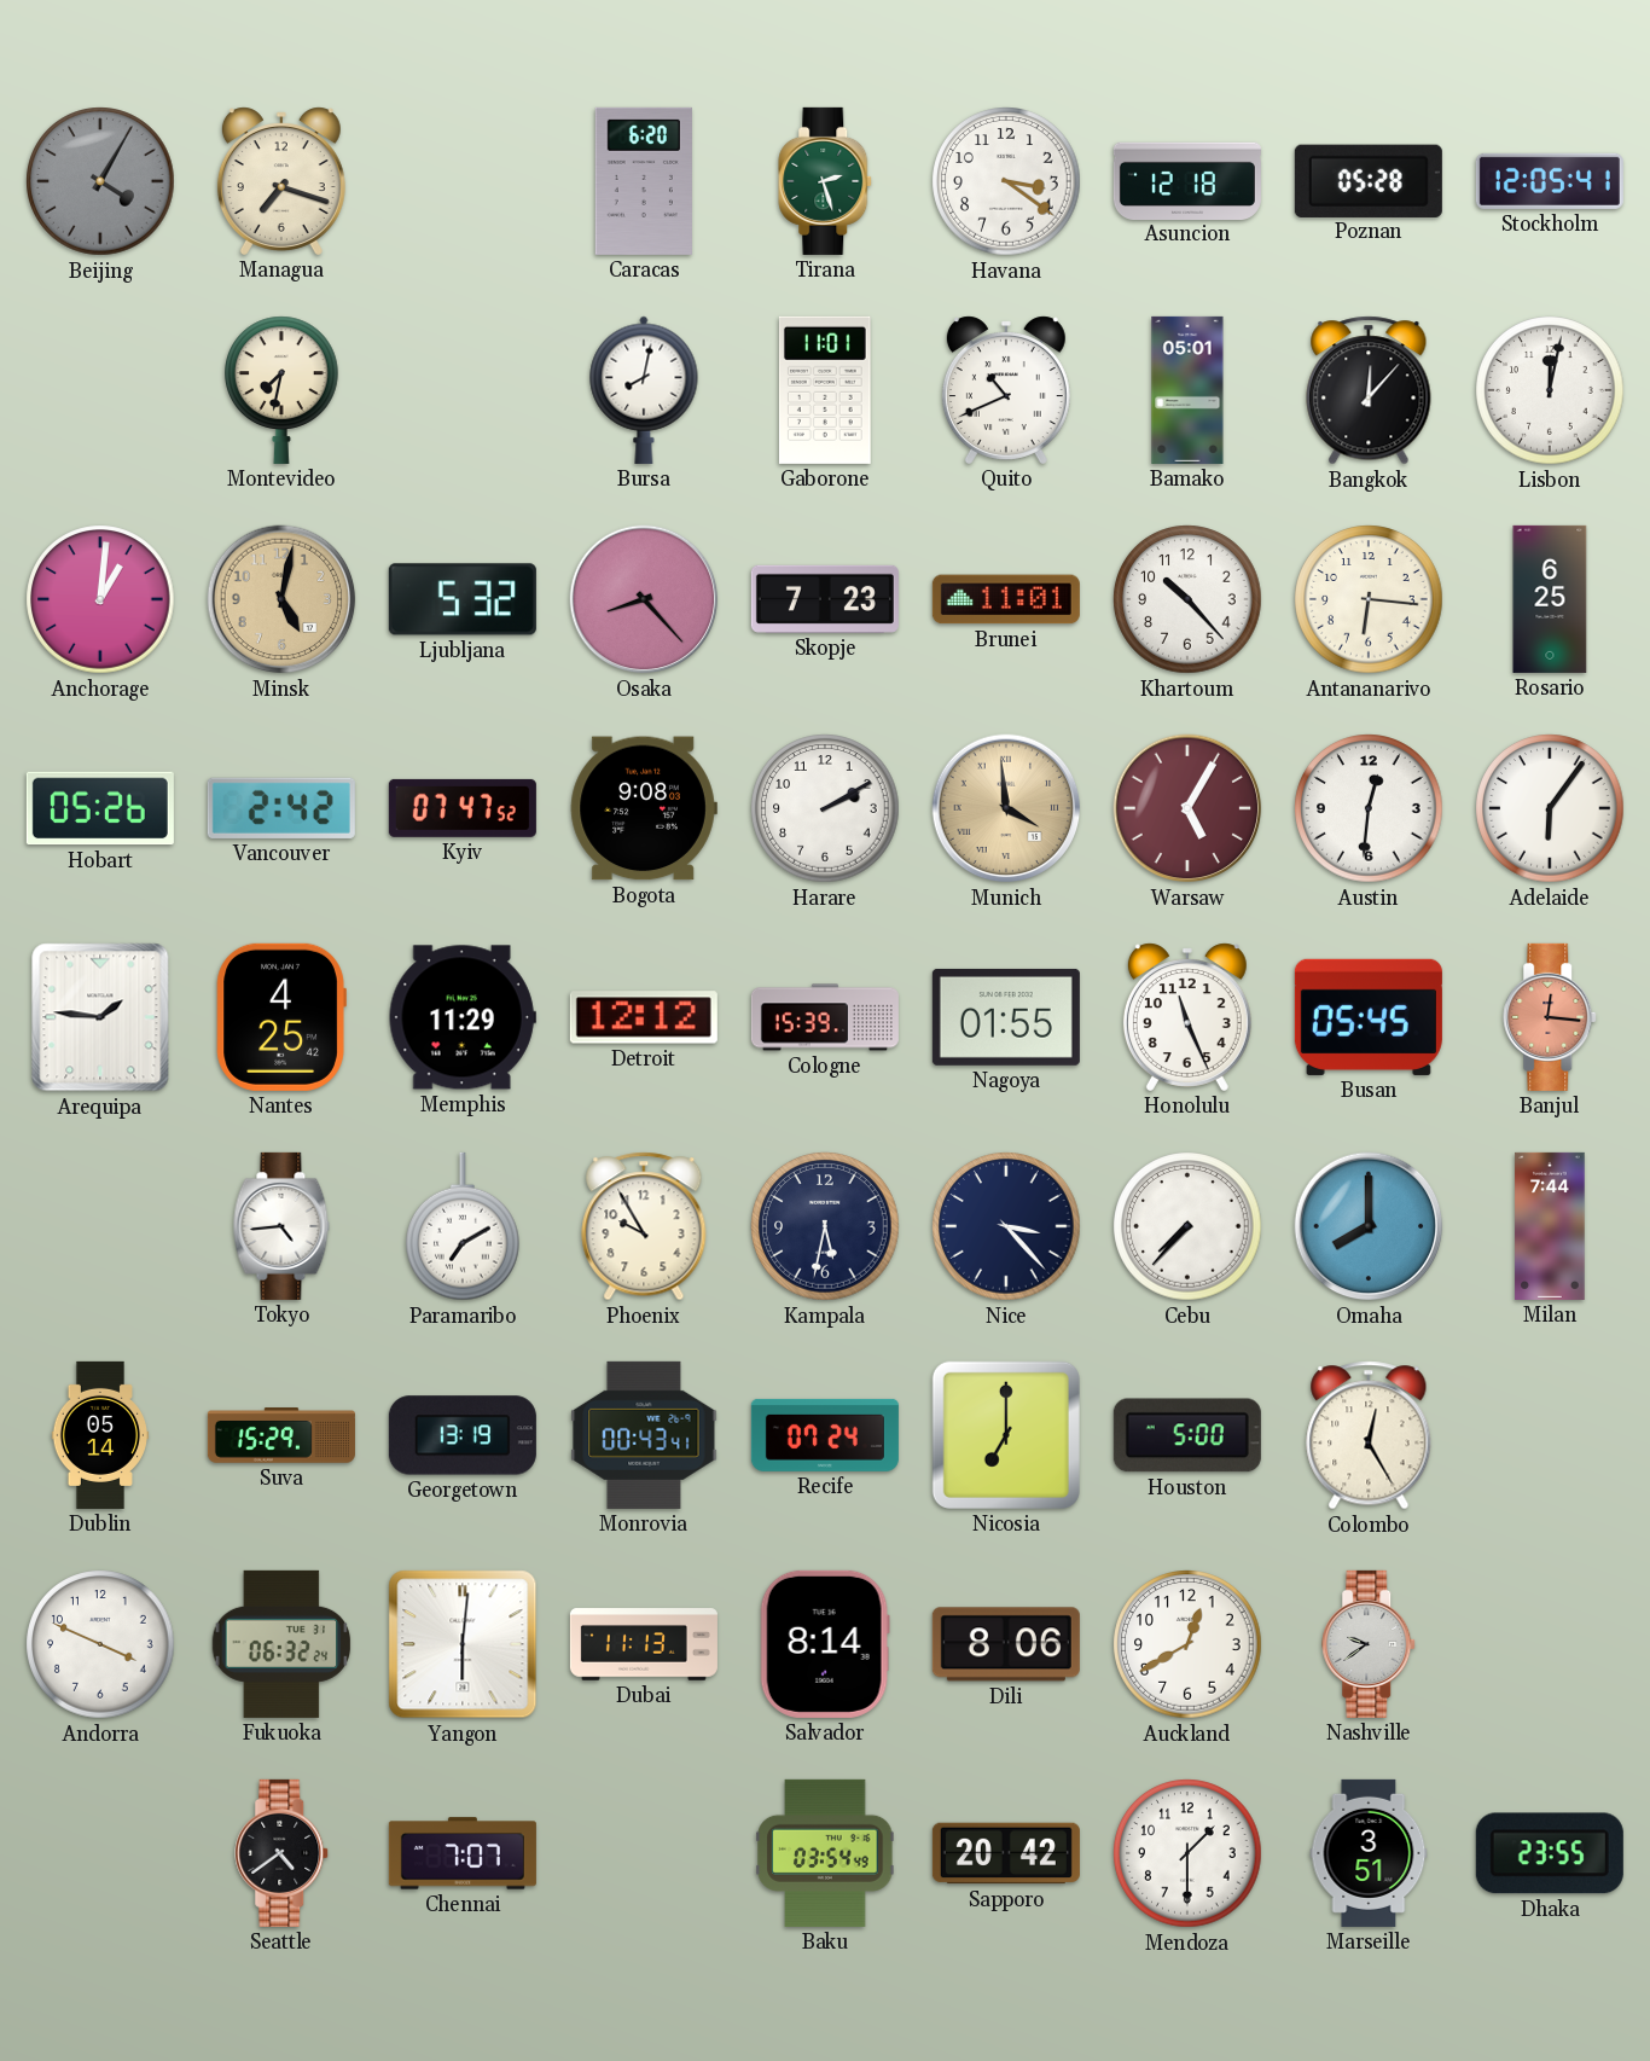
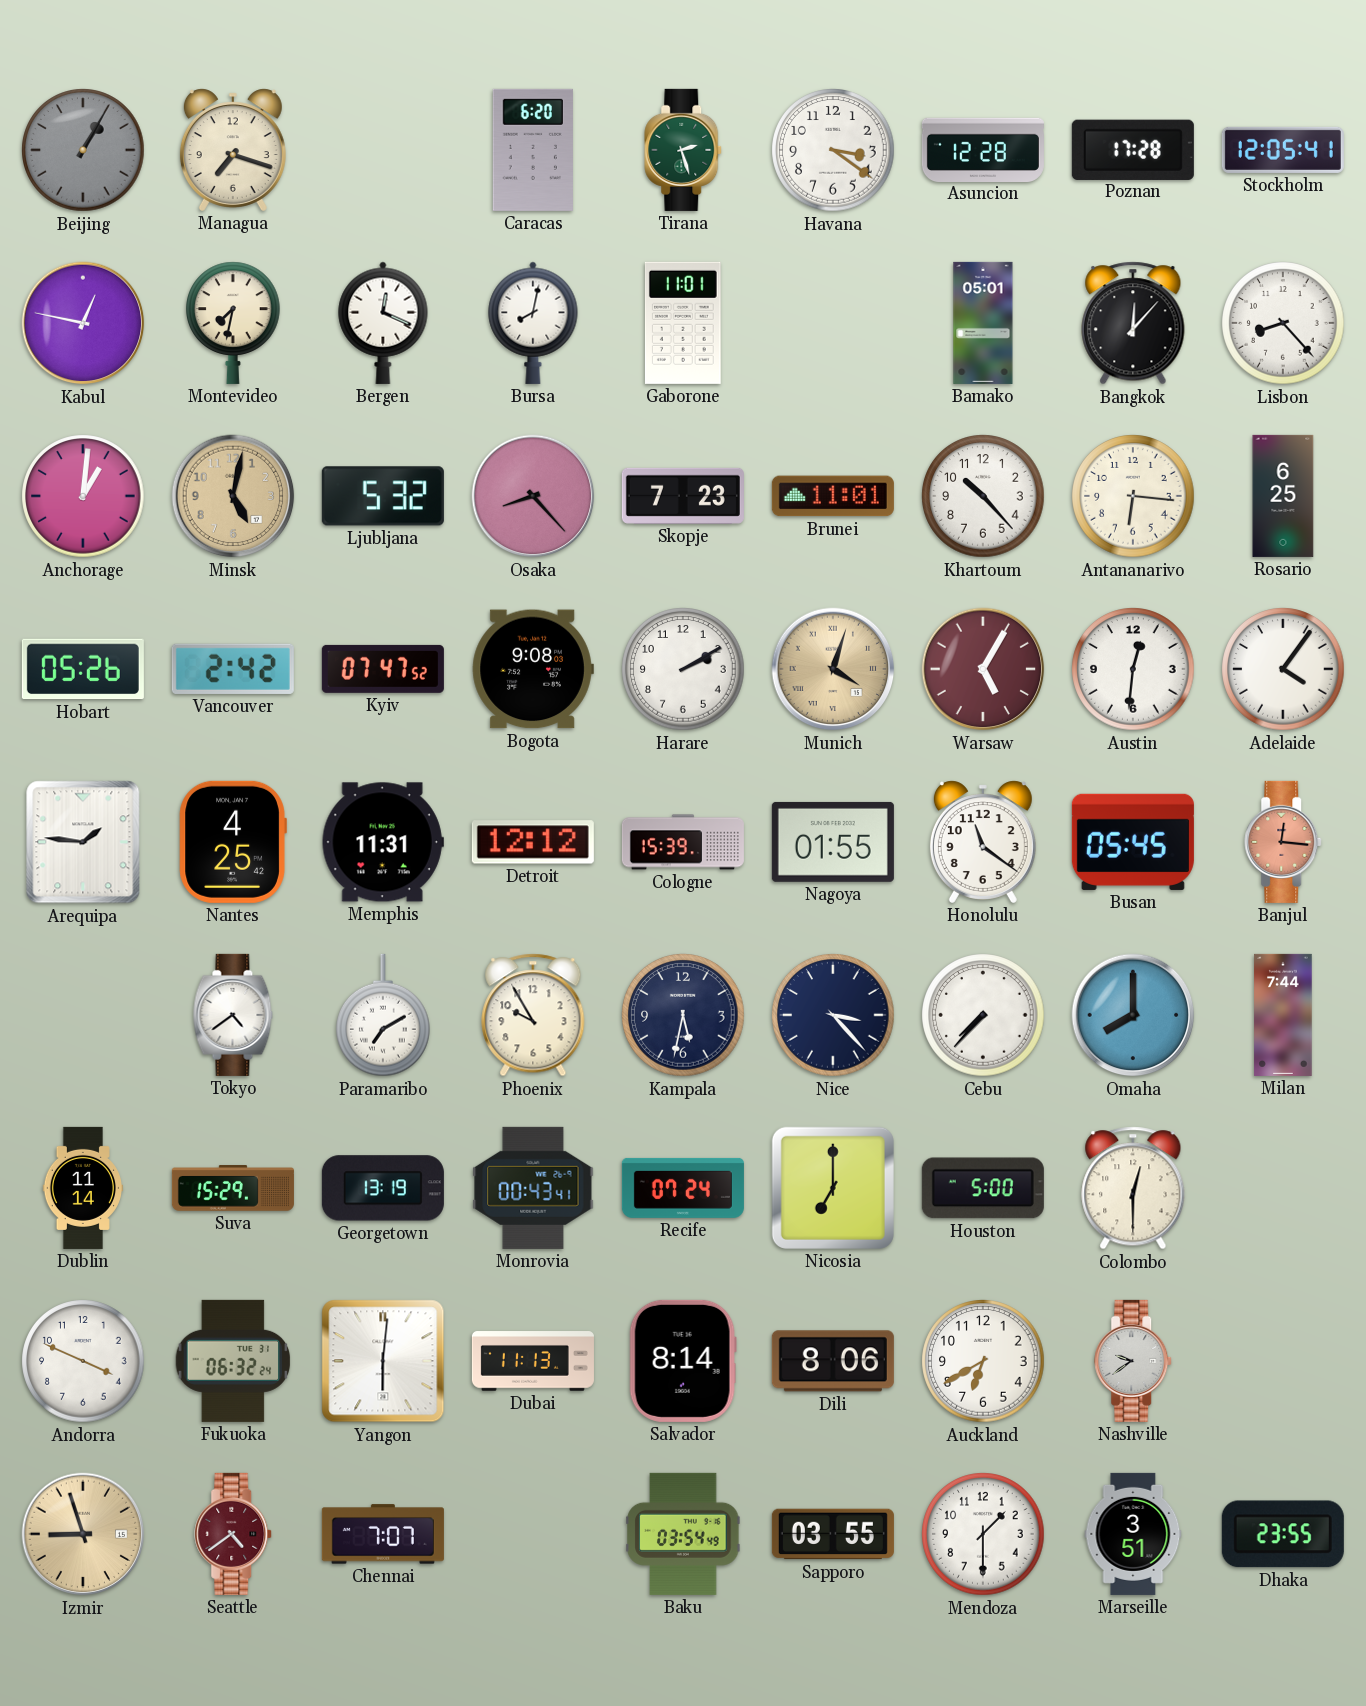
Beijing: 4:05 -> 1:05
Asuncion: 12:18 -> 12:28
Poznan: 05:28 -> 17:28
Kabul: none -> 12:47
Bergen: none -> 12:19
Quito: 10:41 -> none
Lisbon: 12:02 -> 8:23
Munich: 3:59 -> 4:03
Adelaide: 6:06 -> 4:06
Memphis: 11:29 -> 11:31
Honolulu: 11:26 -> 11:21
Tokyo: 4:44 -> 4:39
Dublin: 05:14 -> 11:14
Colombo: 12:25 -> 12:30
Auckland: 12:40 -> 6:40
Izmir: none -> 8:57
Seattle dial: black -> burgundy
Sapporo: 20:42 -> 03:55
